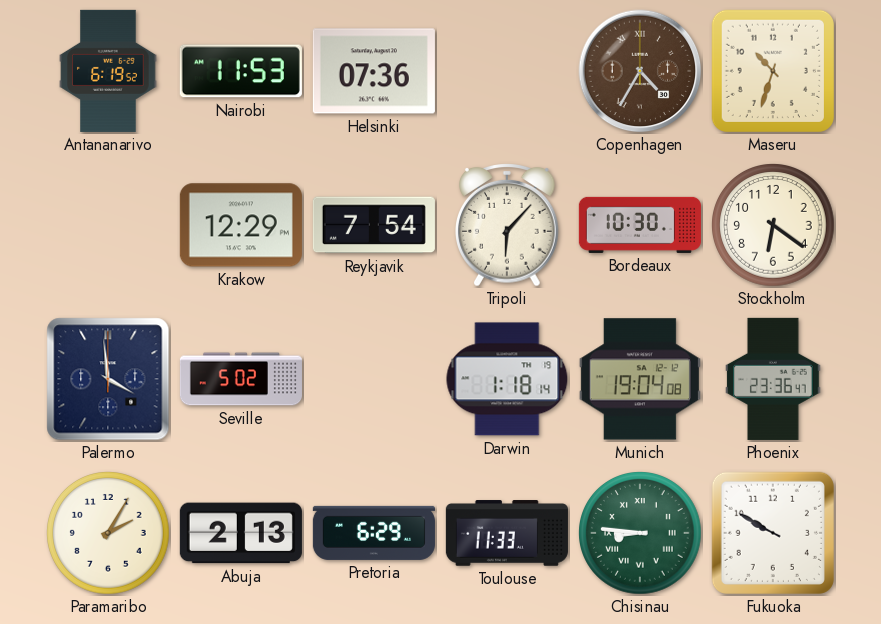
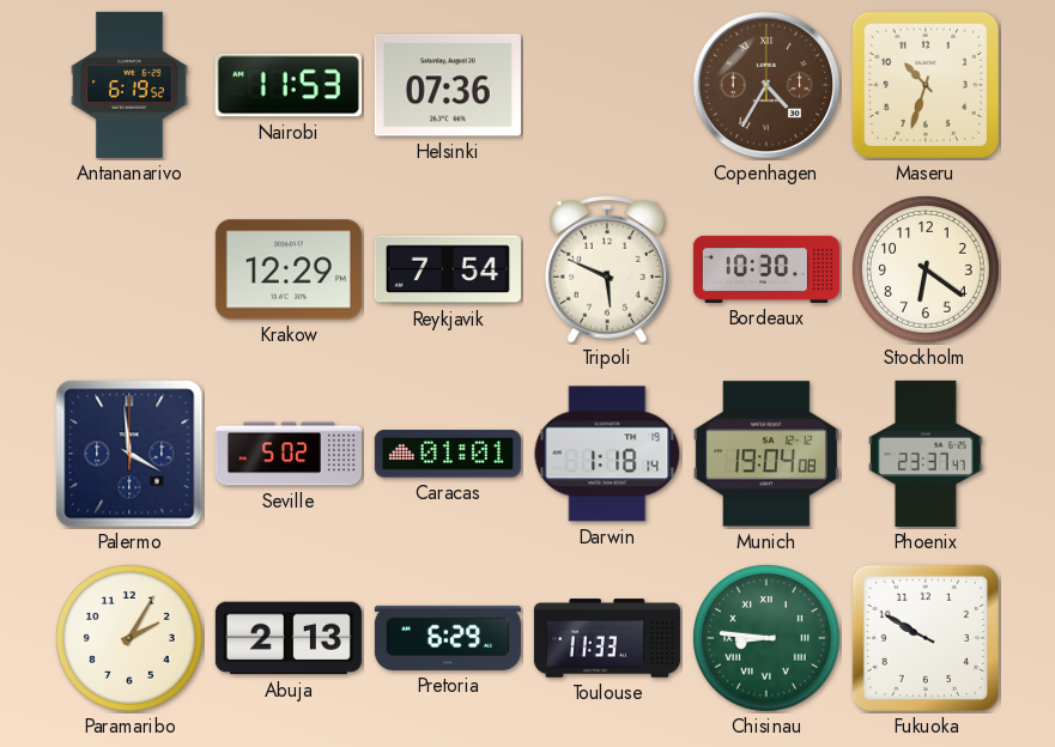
Tripoli: 6:07 -> 5:49
Caracas: none -> 01:01
Phoenix: 23:36 -> 23:37
